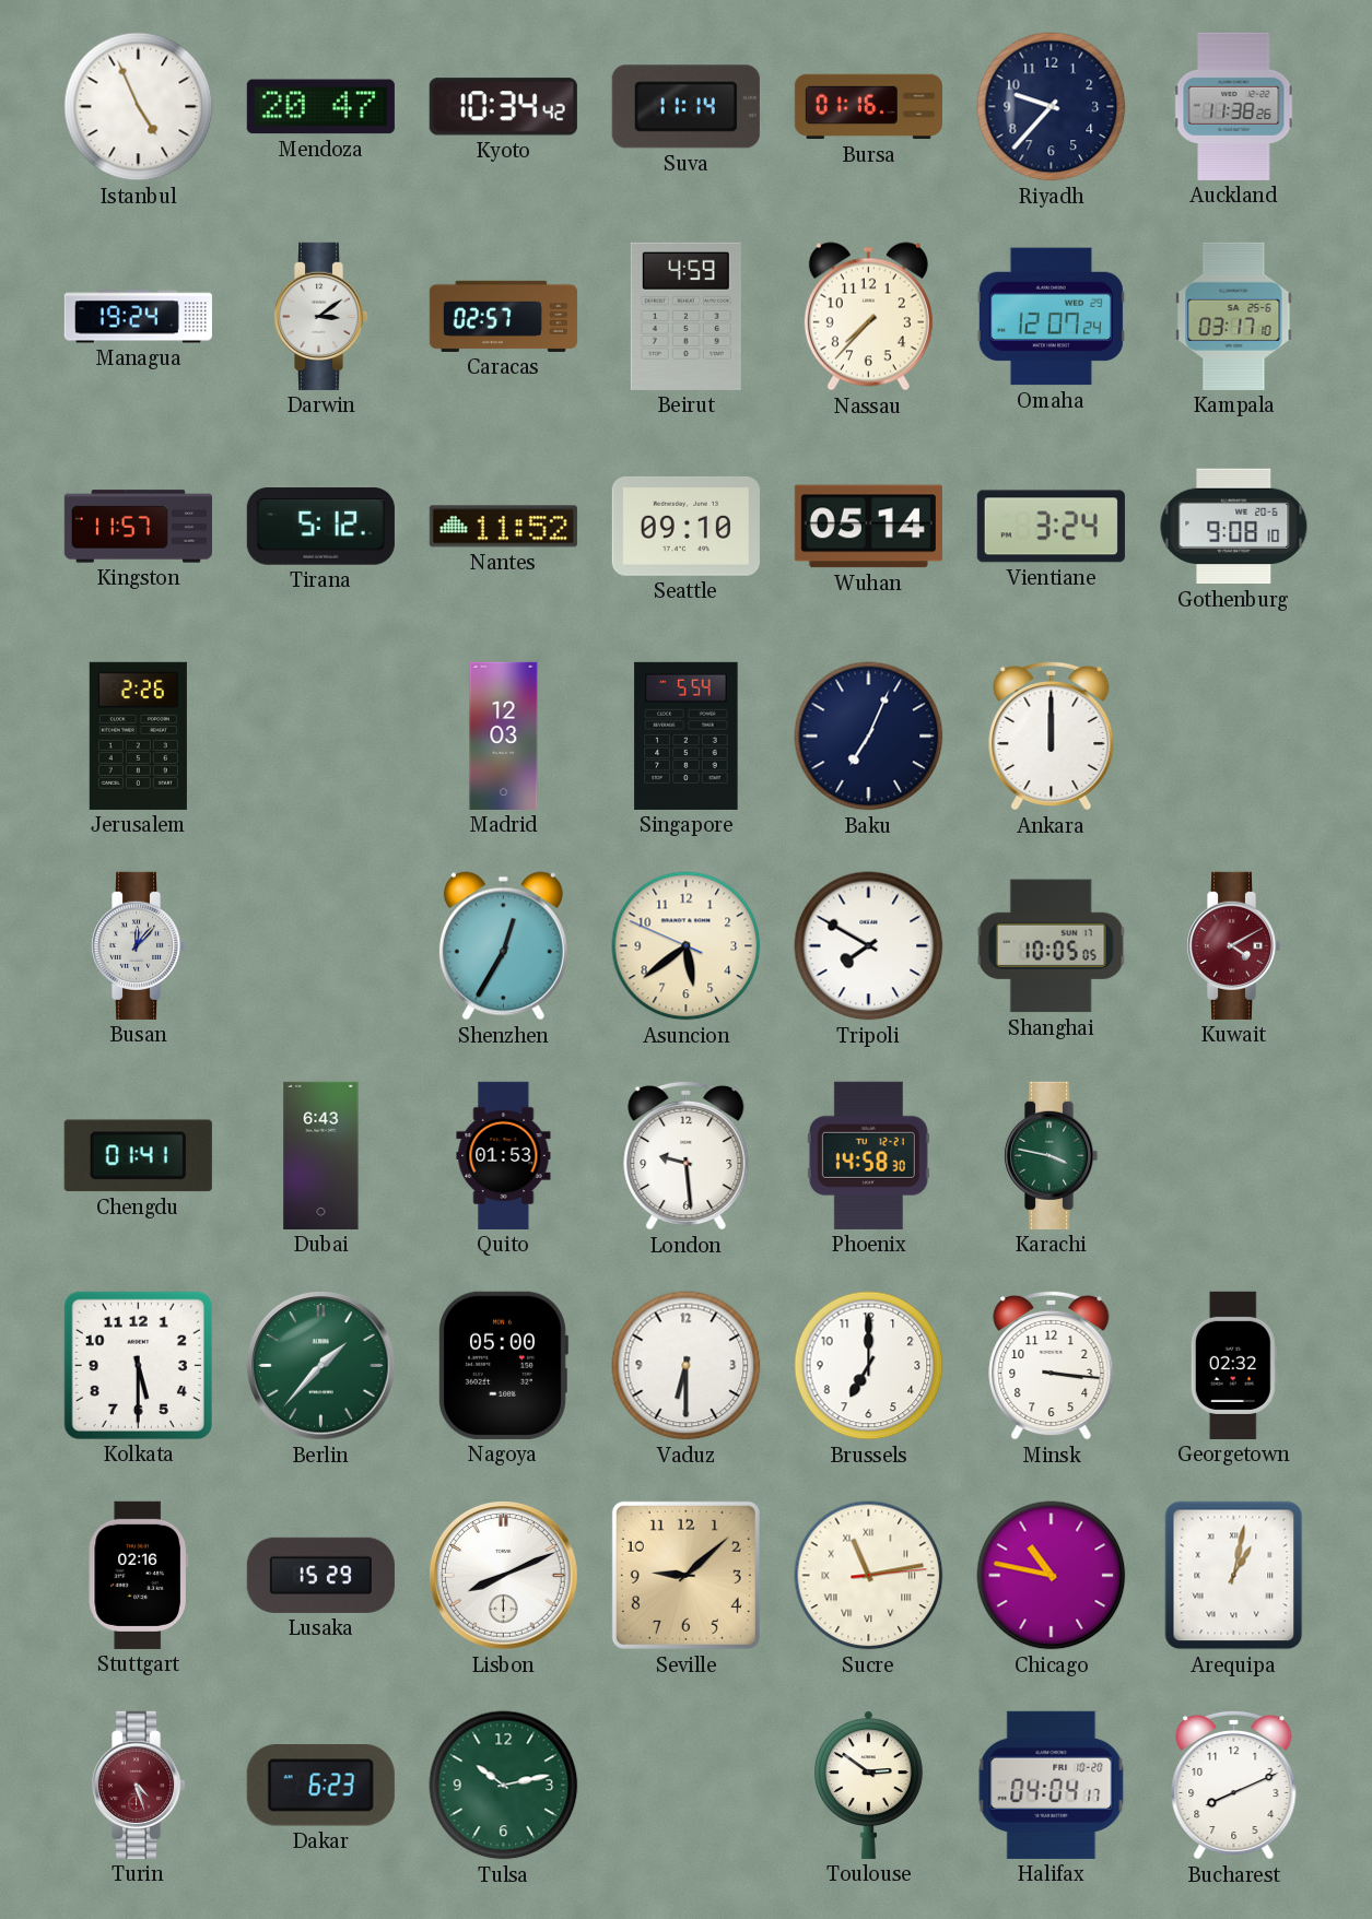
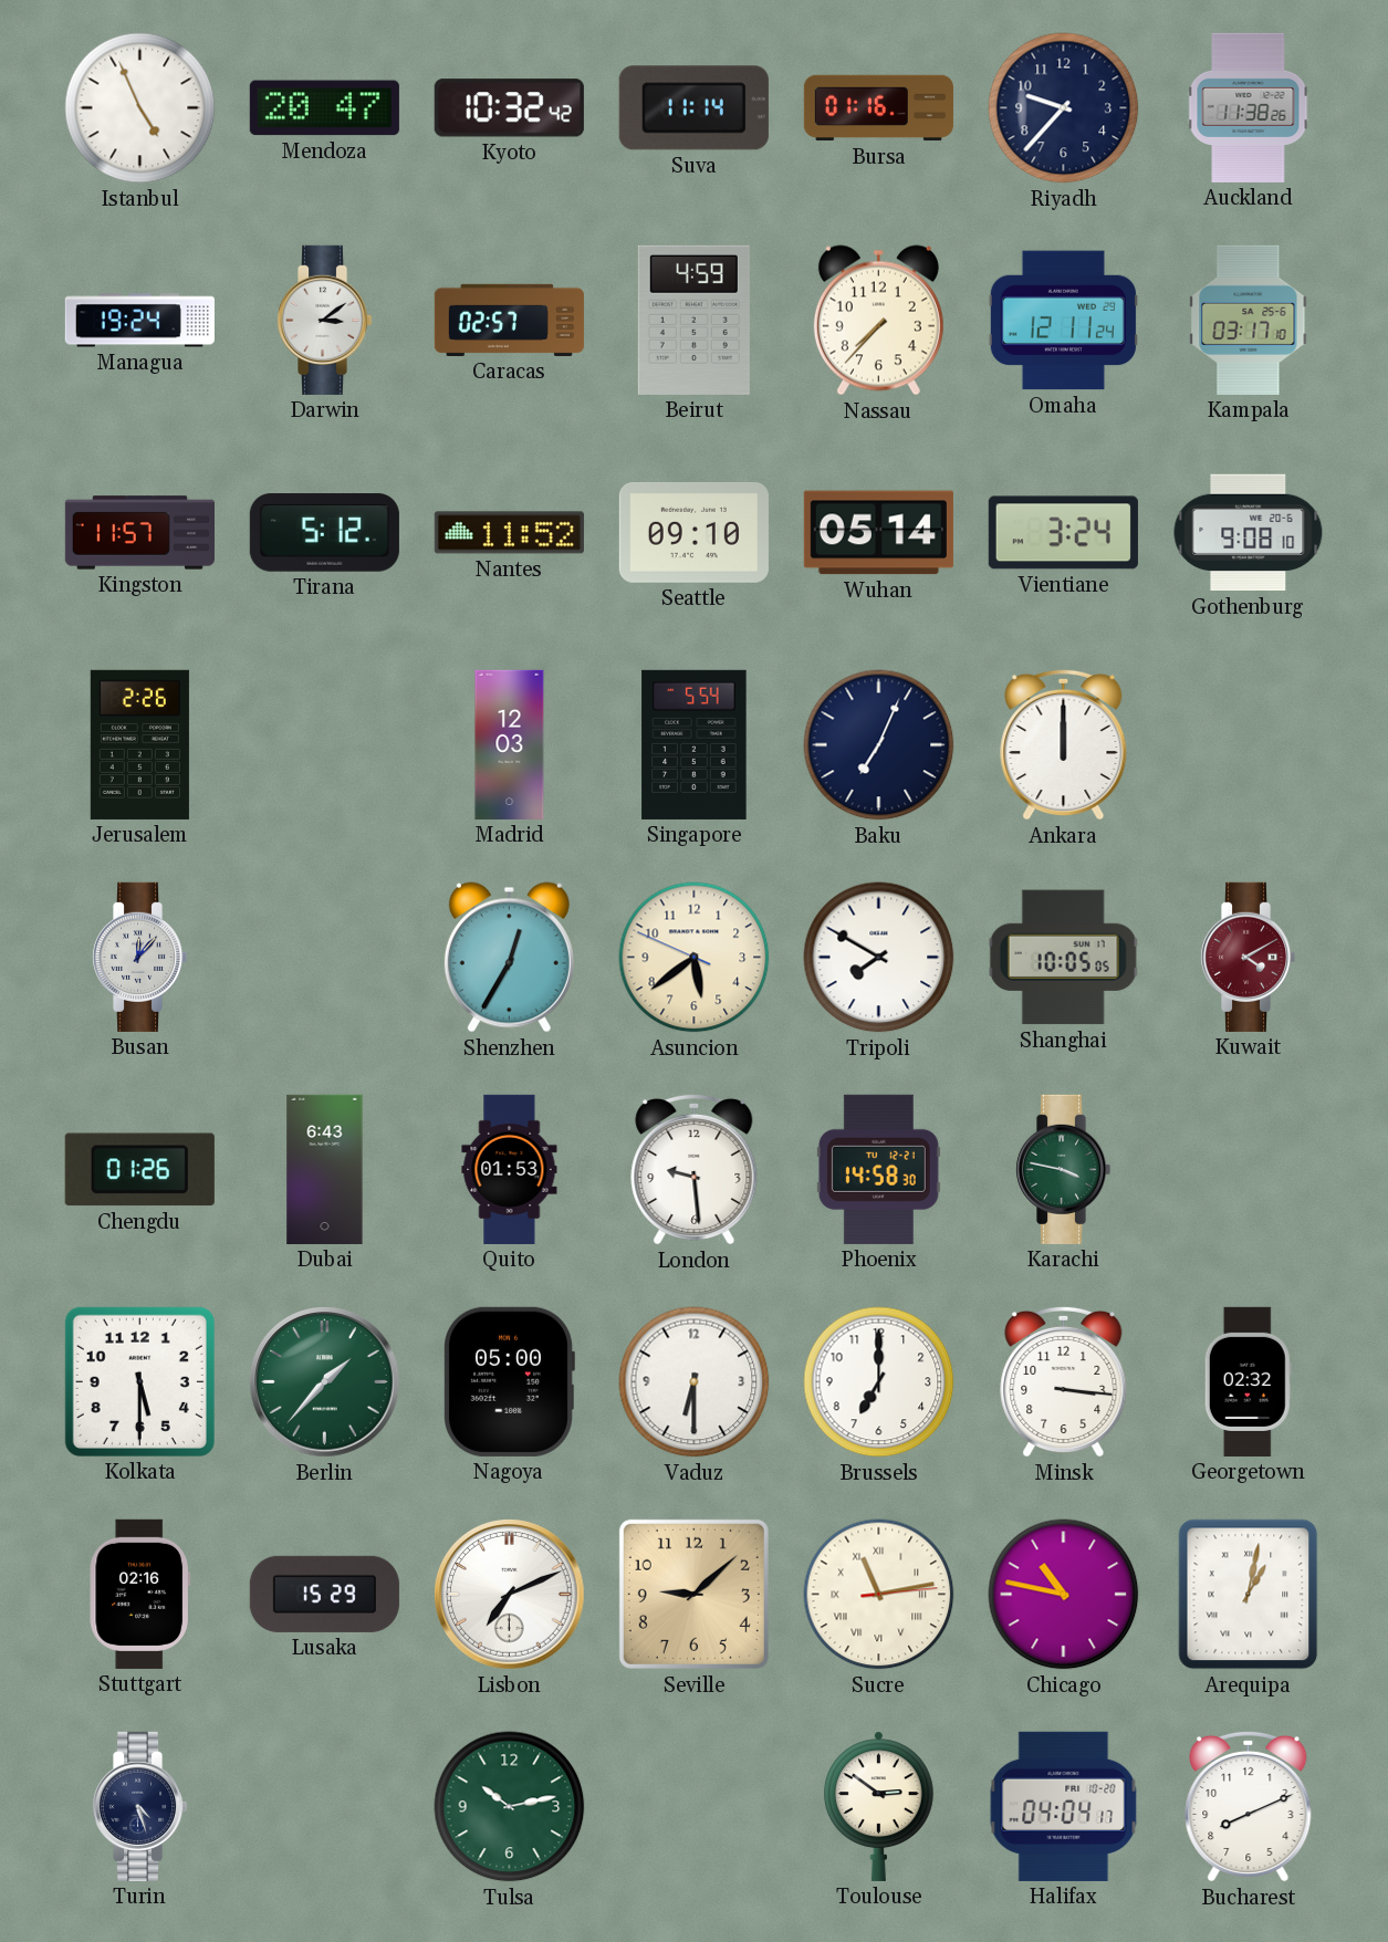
Kyoto: 10:34 -> 10:32
Omaha: 12:07 -> 12:11
Chengdu: 01:41 -> 01:26
Lisbon: 8:11 -> 7:11
Turin dial: burgundy -> navy
Dakar: 6:23 -> none
